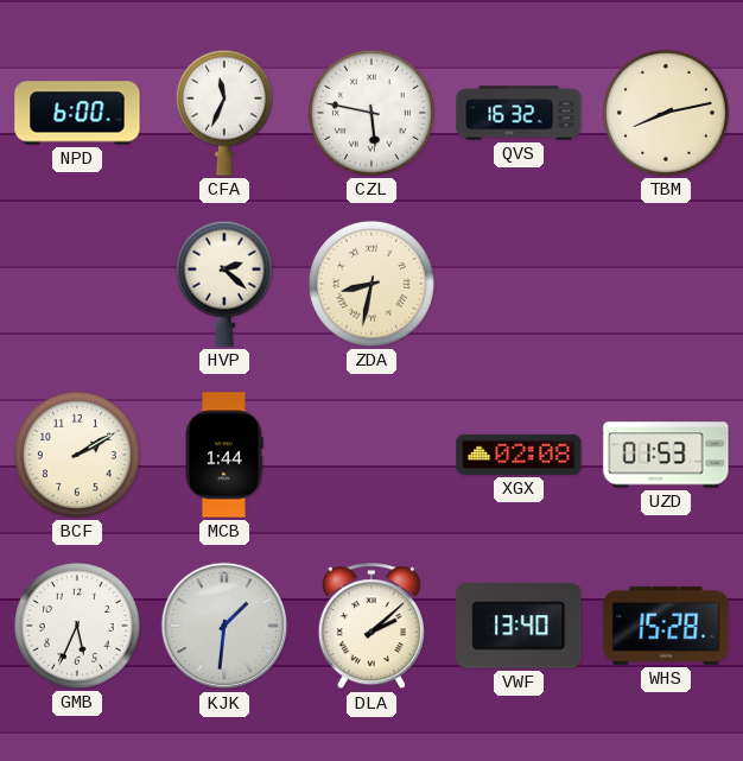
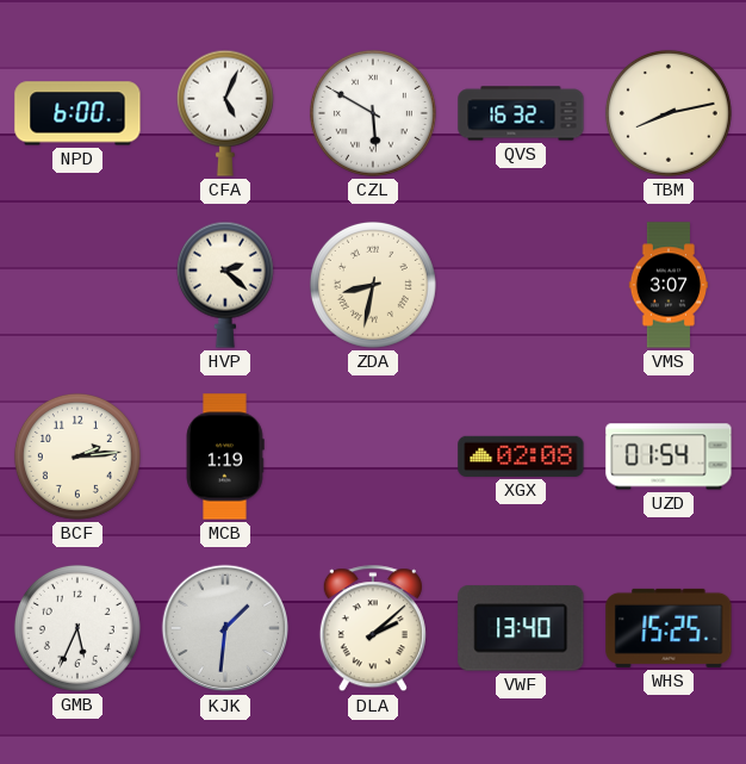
CFA: 11:34 -> 5:04
CZL: 5:47 -> 5:50
VMS: none -> 3:07
BCF: 2:10 -> 2:14
MCB: 1:44 -> 1:19
UZD: 01:53 -> 01:54
WHS: 15:28 -> 15:25
